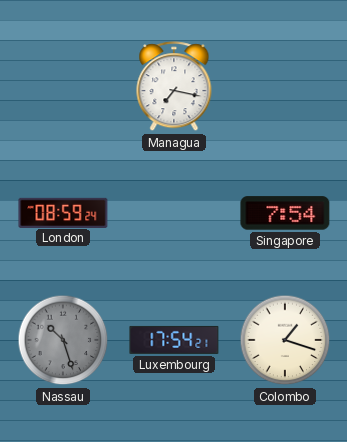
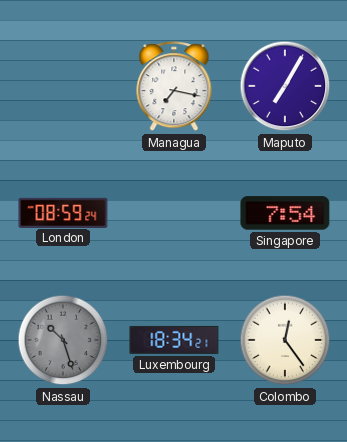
Maputo: none -> 7:05
Luxembourg: 17:54 -> 18:34
Colombo: 1:18 -> 12:24
